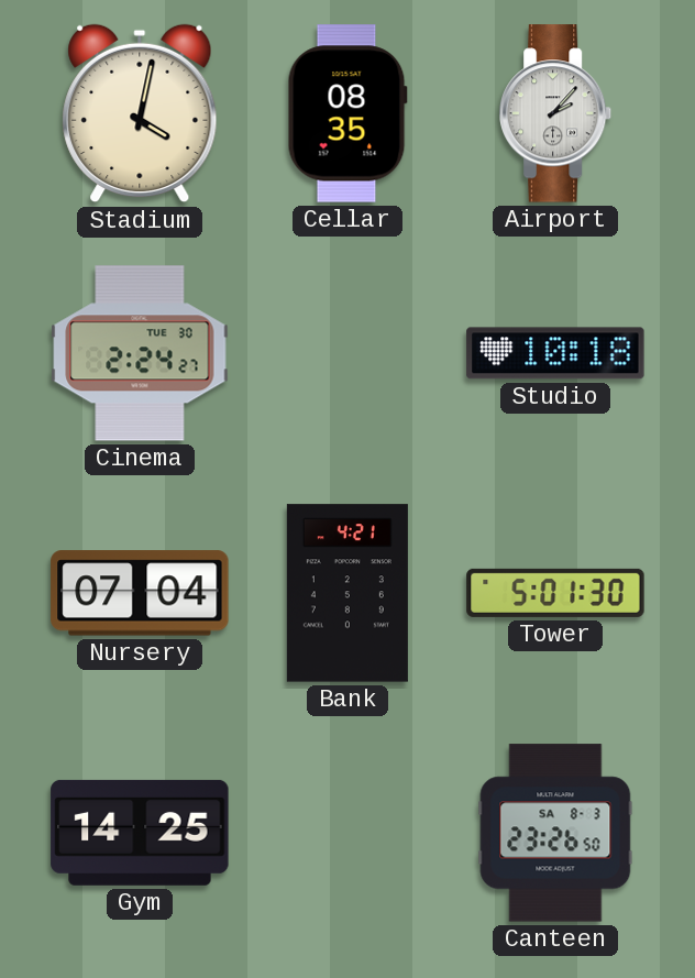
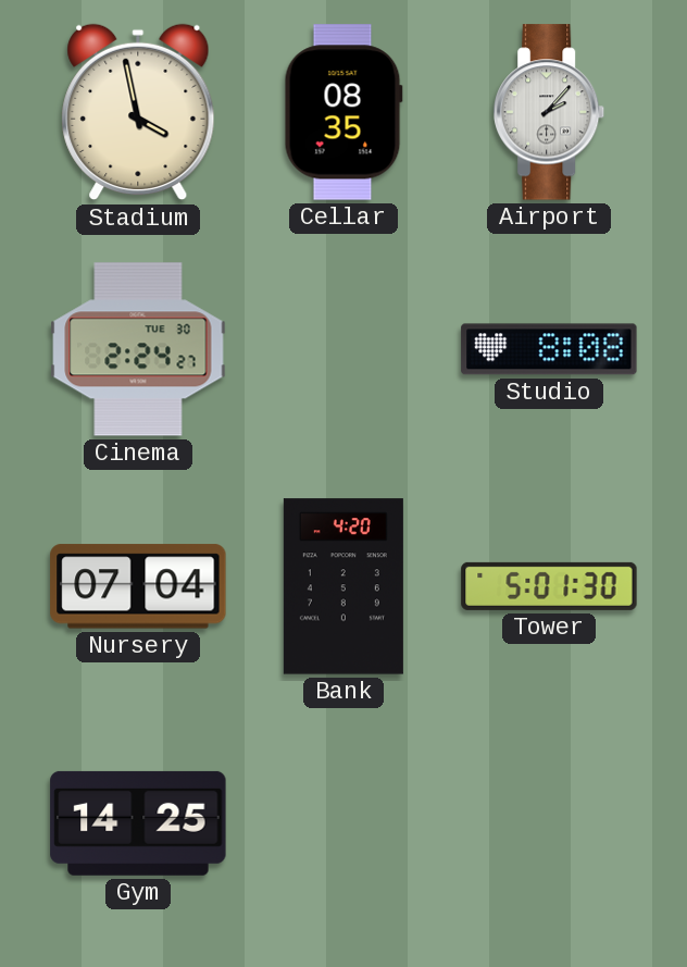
Stadium: 4:02 -> 3:58
Studio: 10:18 -> 8:08
Bank: 4:21 -> 4:20
Canteen: 23:26 -> none
